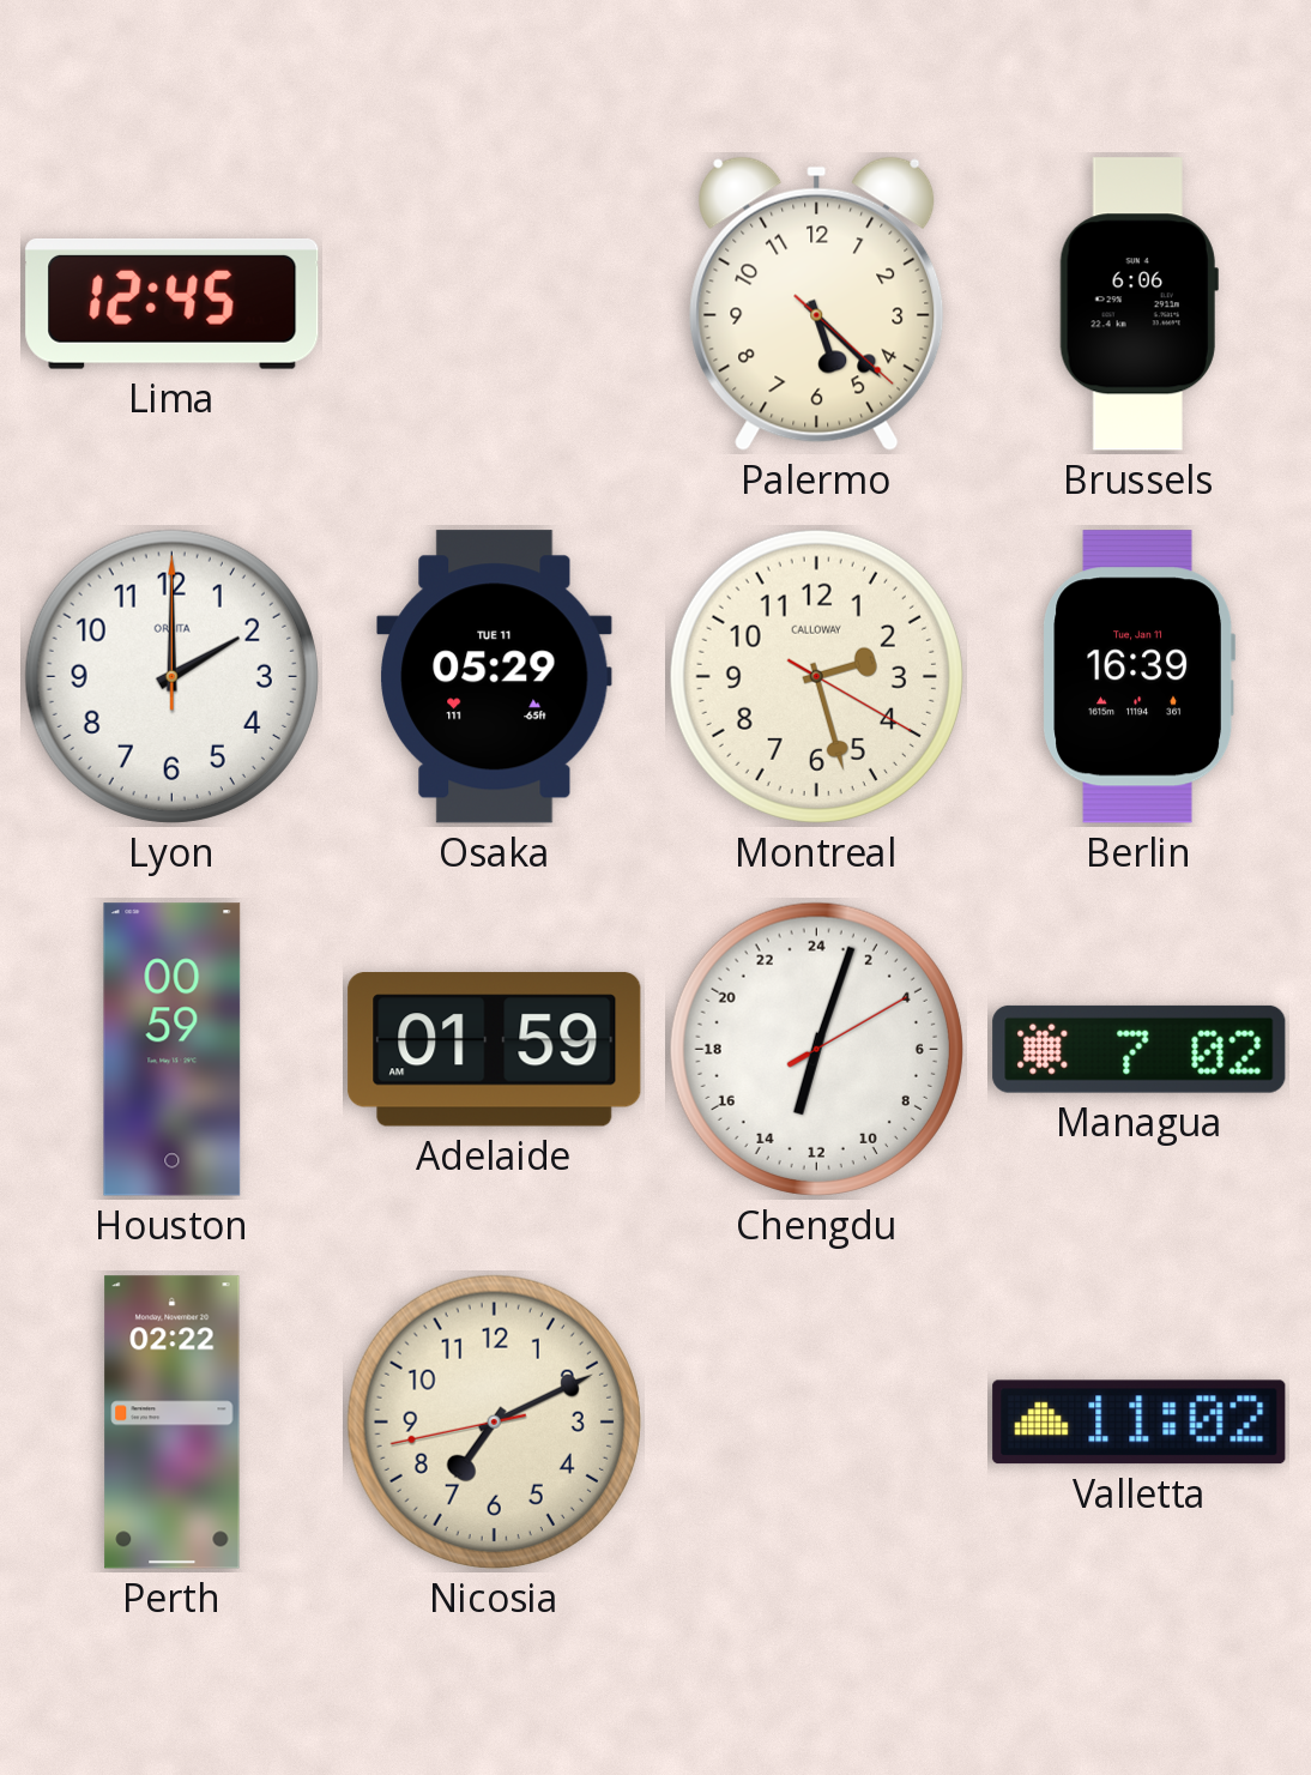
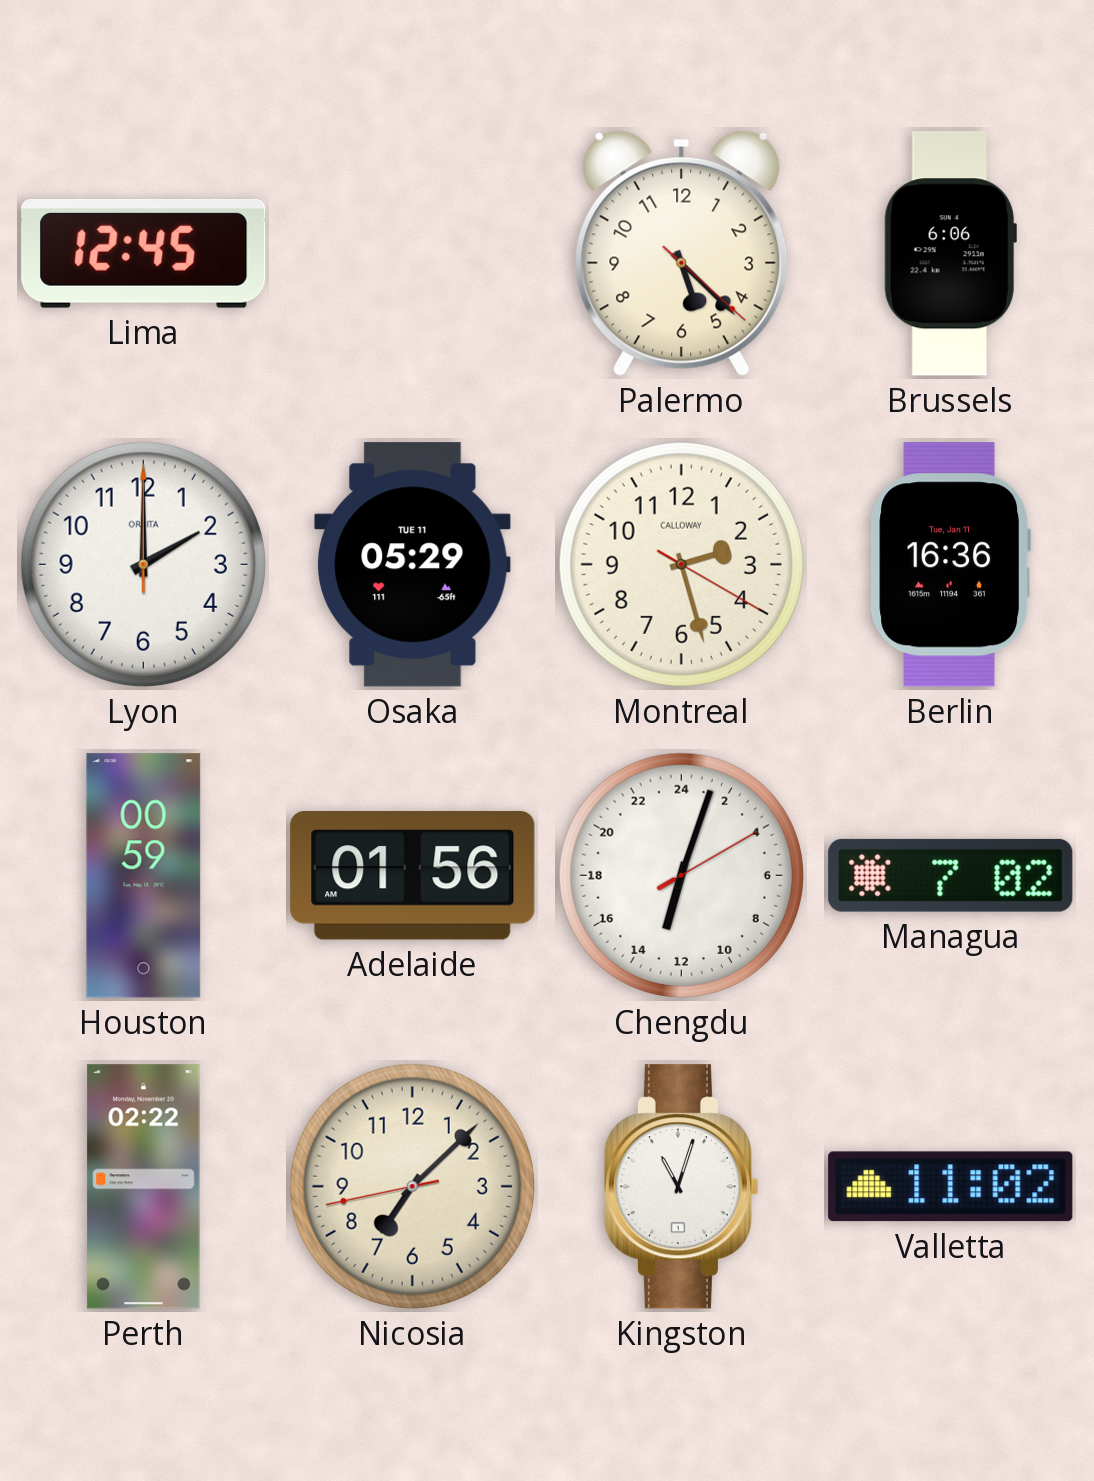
Berlin: 16:39 -> 16:36
Adelaide: 01:59 -> 01:56
Nicosia: 7:10 -> 7:07
Kingston: none -> 11:03
